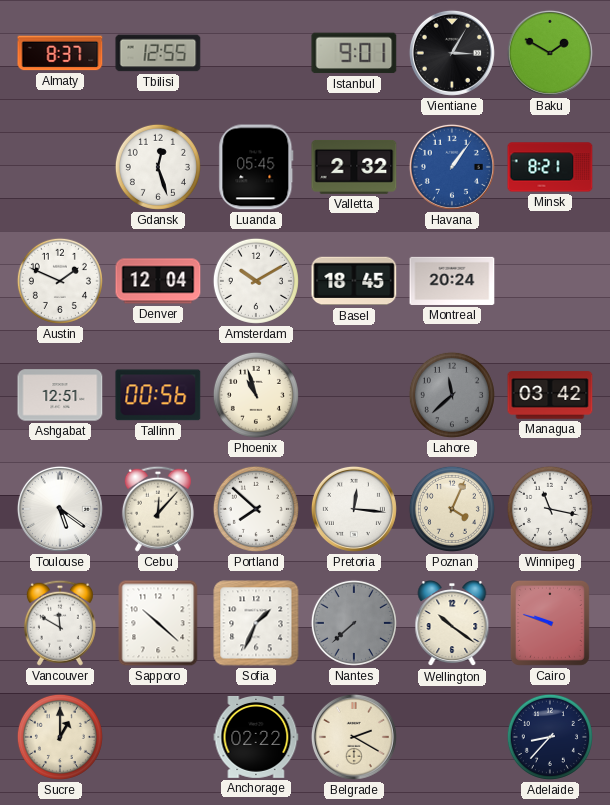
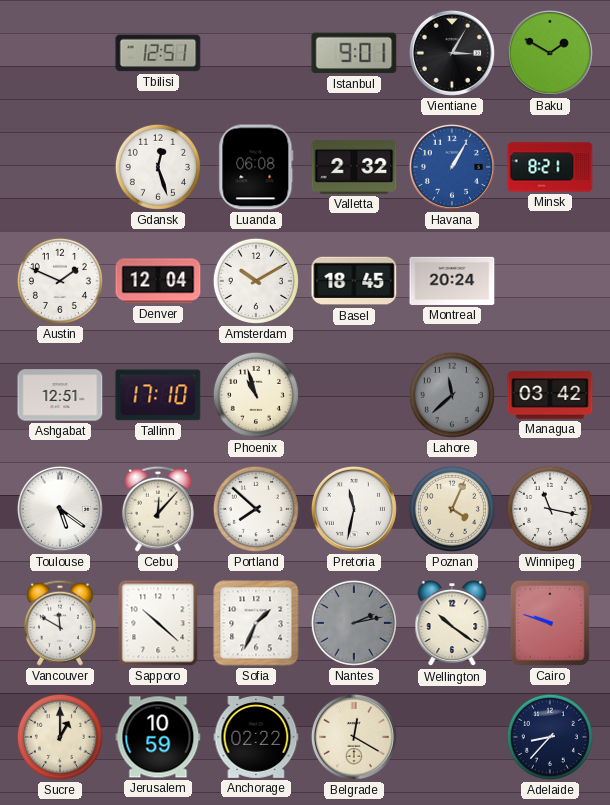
Almaty: 8:37 -> none
Tbilisi: 12:55 -> 12:51
Luanda: 05:45 -> 06:08
Havana: 1:06 -> 1:05
Tallinn: 00:56 -> 17:10
Pretoria: 12:16 -> 11:32
Nantes: 7:38 -> 2:13
Jerusalem: none -> 10:59
Belgrade: 2:20 -> 12:20
